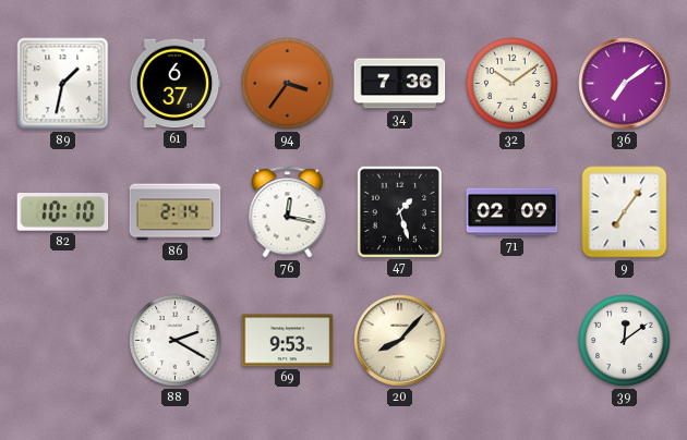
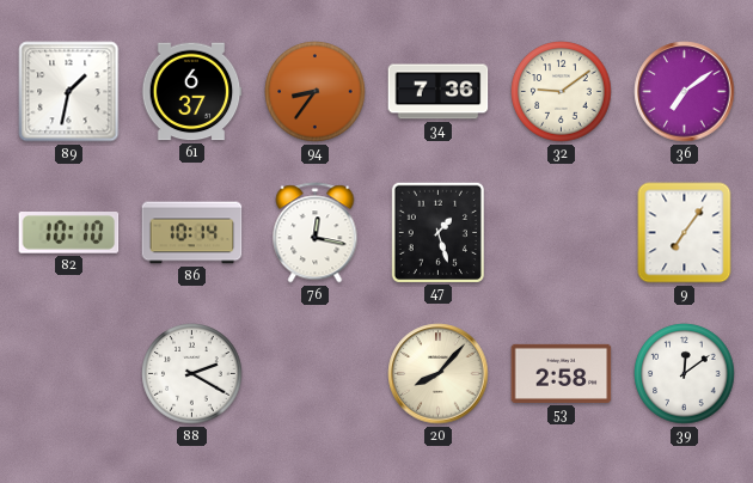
94: 3:36 -> 8:36
32: 10:09 -> 9:09
86: 2:14 -> 10:14
71: 02:09 -> none
69: 9:53 -> none
53: none -> 2:58
